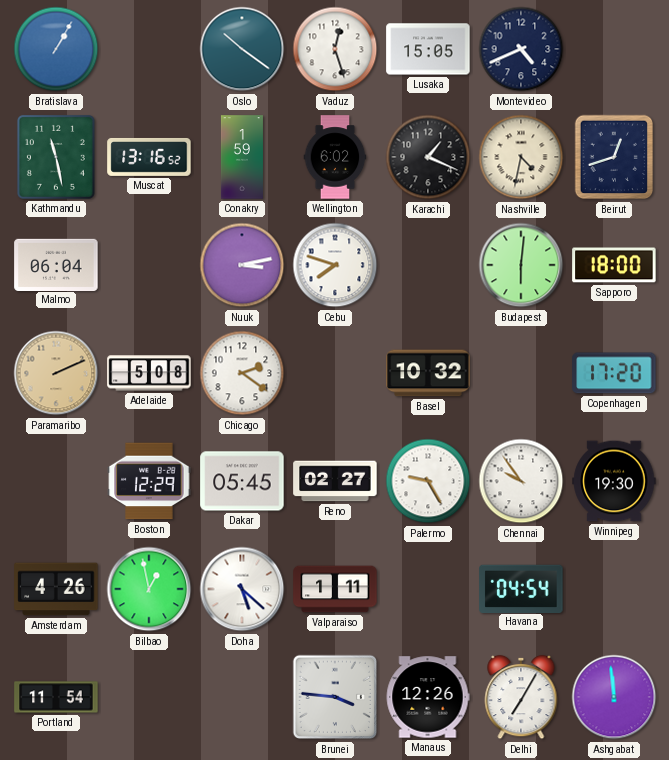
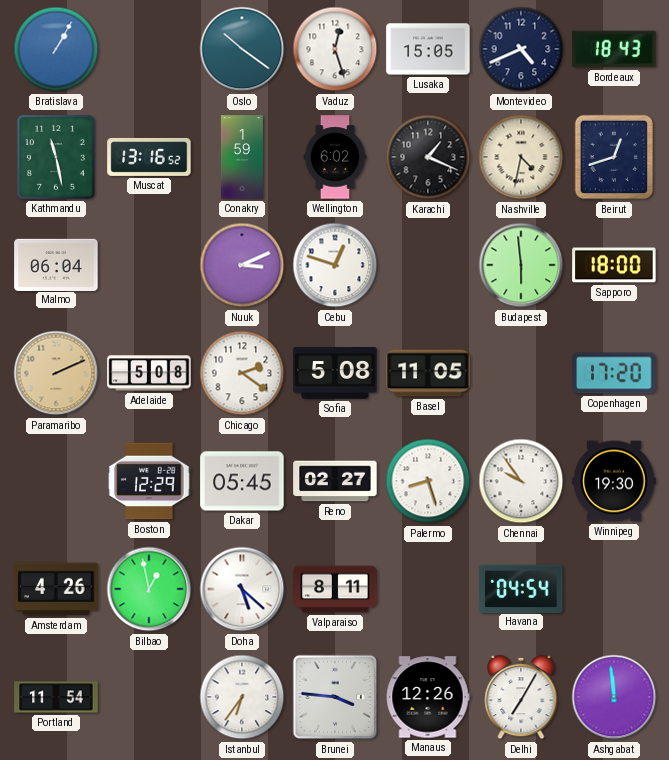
Bordeaux: none -> 18:43
Nuuk: 3:13 -> 3:11
Cebu: 7:48 -> 12:48
Budapest: 6:01 -> 5:59
Sofia: none -> 5:08
Basel: 10:32 -> 11:05
Palermo: 9:25 -> 8:27
Valparaiso: 1:11 -> 8:11
Istanbul: none -> 6:36
